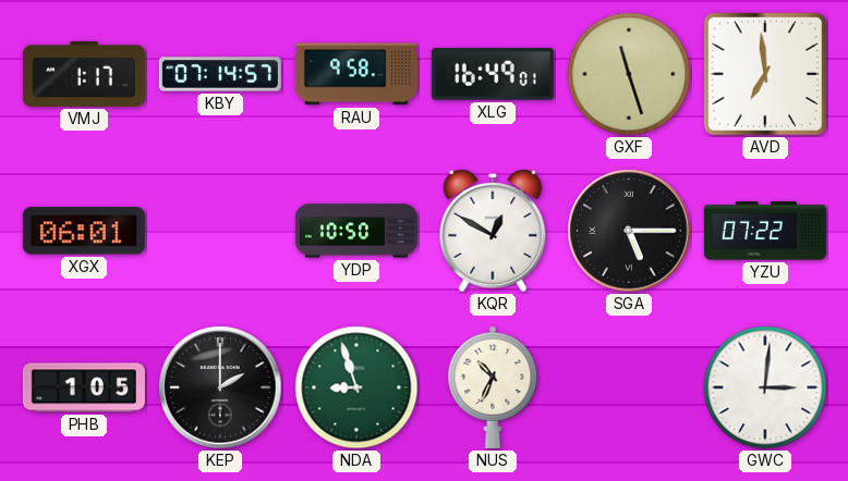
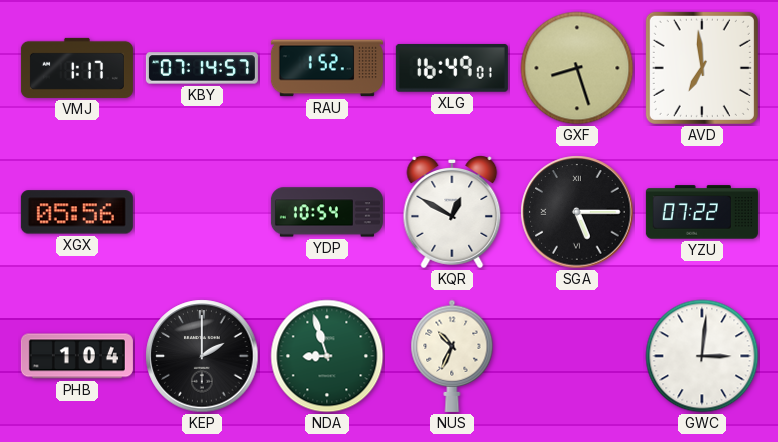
RAU: 9:58 -> 1:52
GXF: 11:27 -> 8:27
XGX: 06:01 -> 05:56
YDP: 10:50 -> 10:54
PHB: 1:05 -> 1:04
